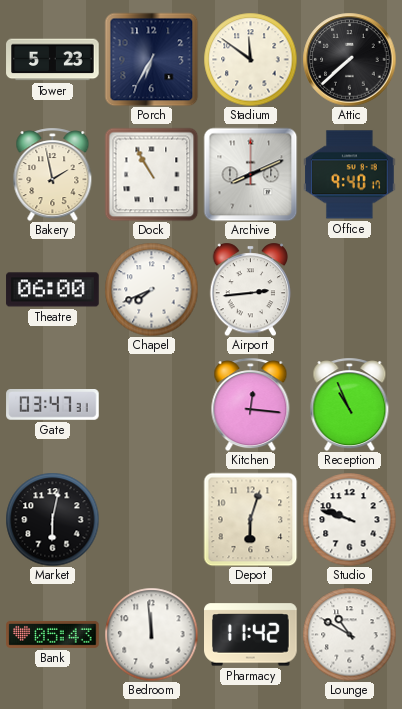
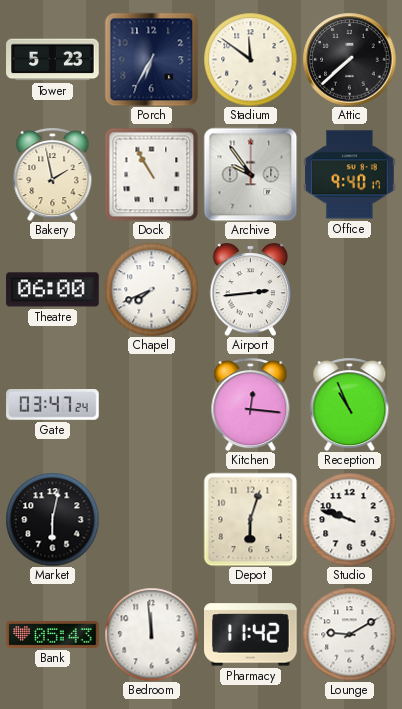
Archive: 8:11 -> 9:54
Gate: 03:47:31 -> 03:47:24
Lounge: 10:50 -> 9:10
